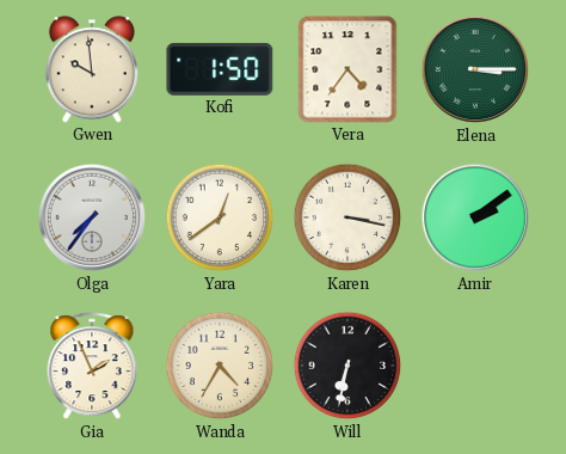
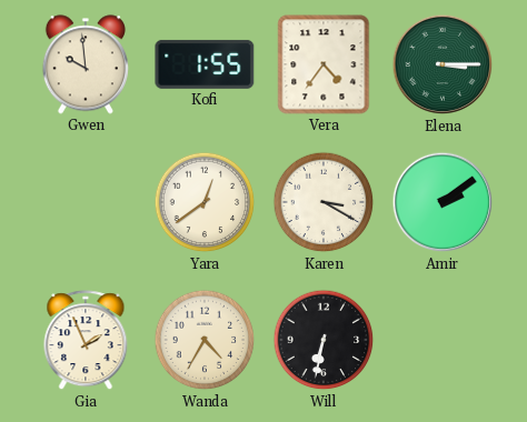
Kofi: 1:50 -> 1:55
Olga: 7:36 -> none
Karen: 3:17 -> 3:20
